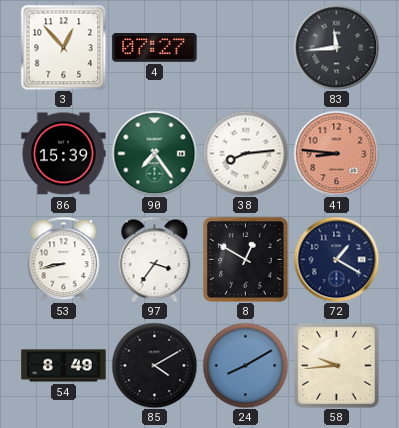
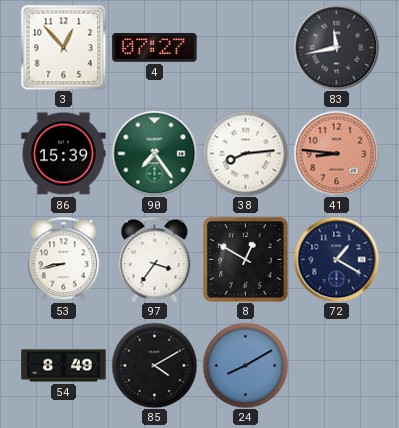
83: 11:44 -> 11:43
58: 9:44 -> none
